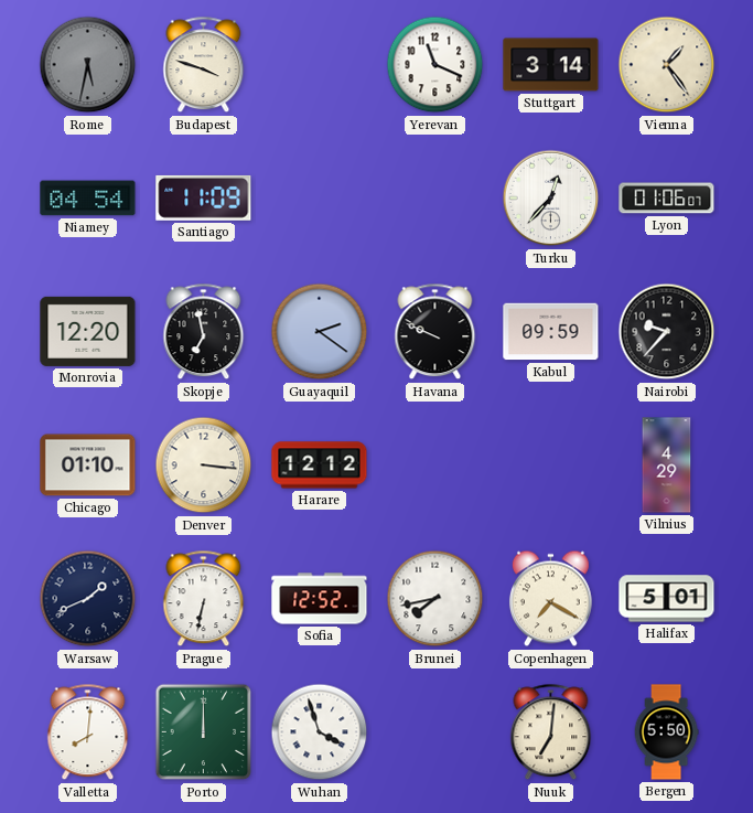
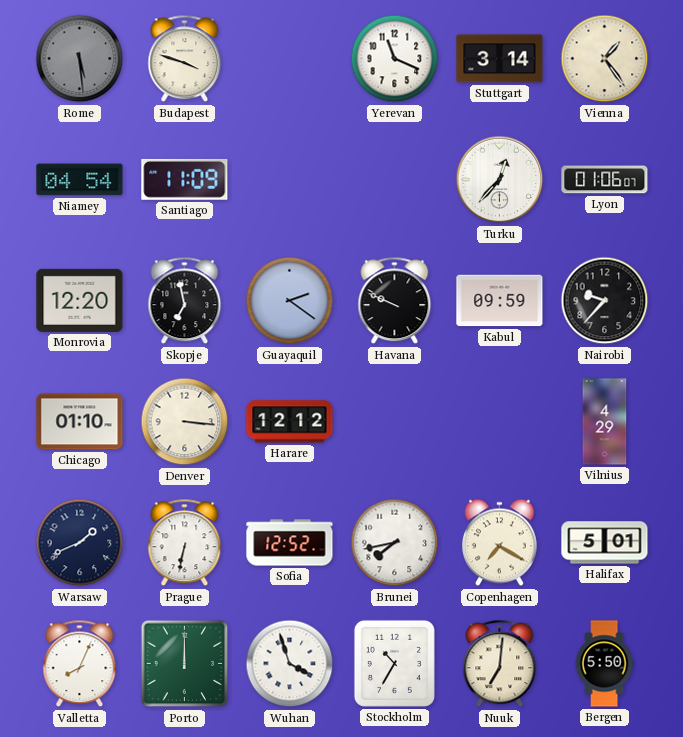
Rome: 5:32 -> 5:29
Valletta: 8:01 -> 8:04
Stockholm: none -> 10:35
